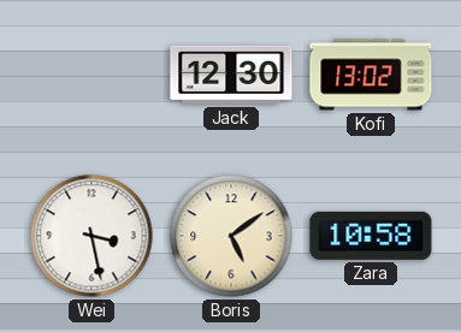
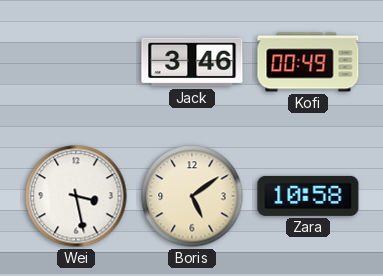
Jack: 12:30 -> 3:46
Kofi: 13:02 -> 00:49
